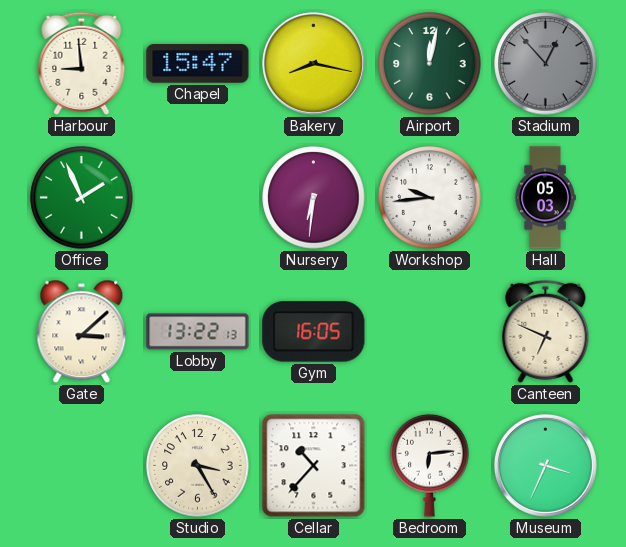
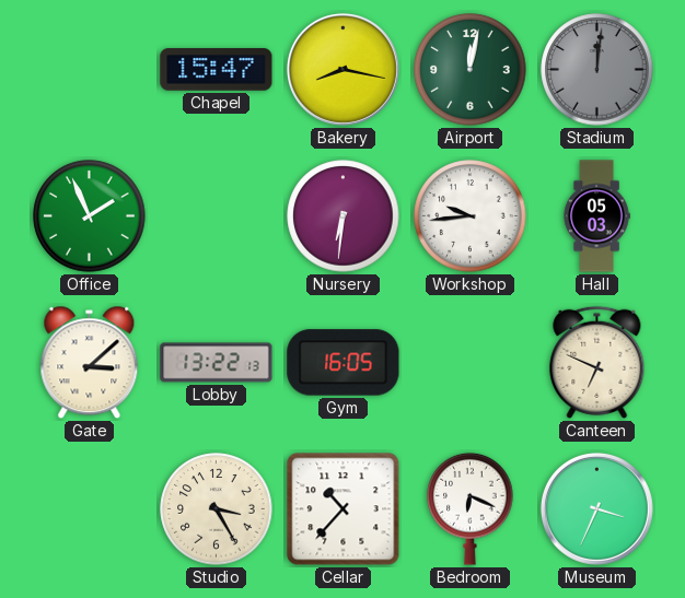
Harbour: 8:59 -> none
Stadium: 12:53 -> 12:01
Bedroom: 6:14 -> 6:19
